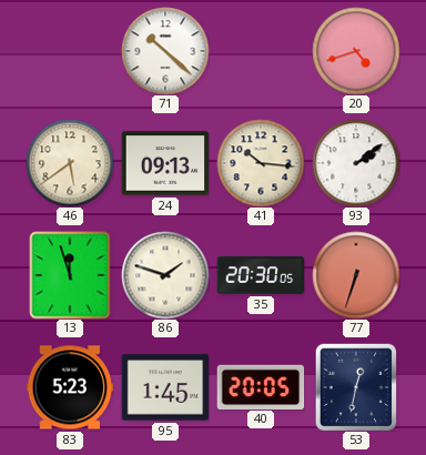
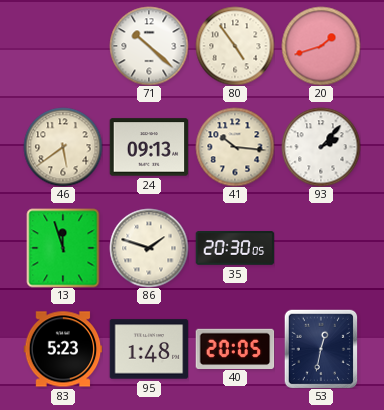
80: none -> 4:54
20: 4:42 -> 1:42
93: 2:09 -> 2:07
77: 6:33 -> none
95: 1:45 -> 1:48
